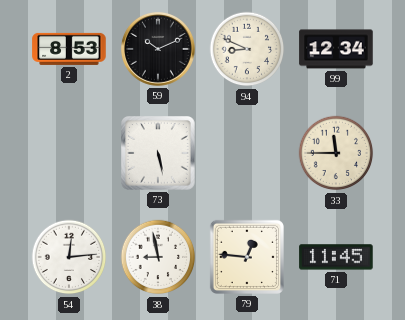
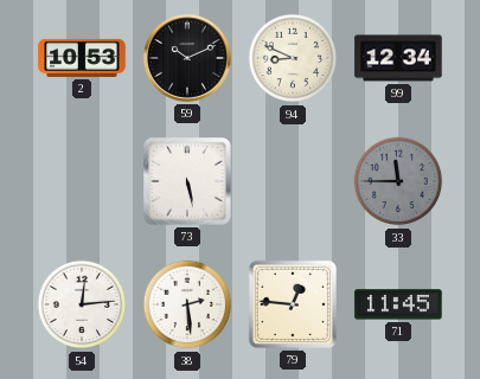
2: 8:53 -> 10:53
33 dial: cream -> grey
38: 8:58 -> 2:29
